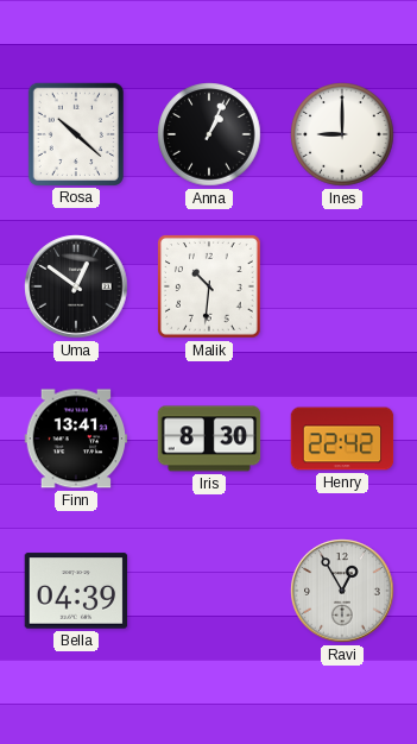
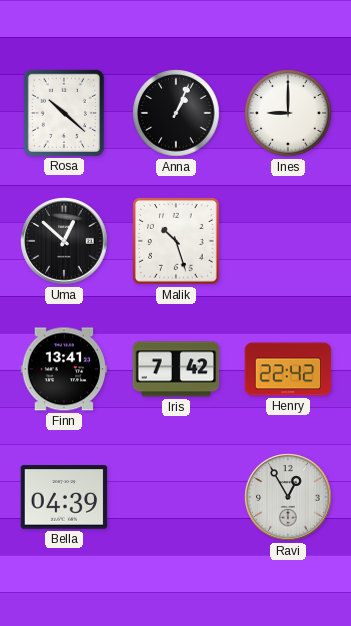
Uma: 12:51 -> 12:52
Malik: 10:31 -> 10:27
Iris: 8:30 -> 7:42
